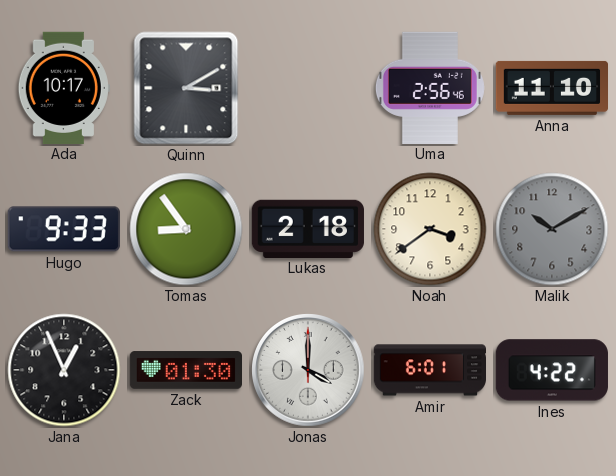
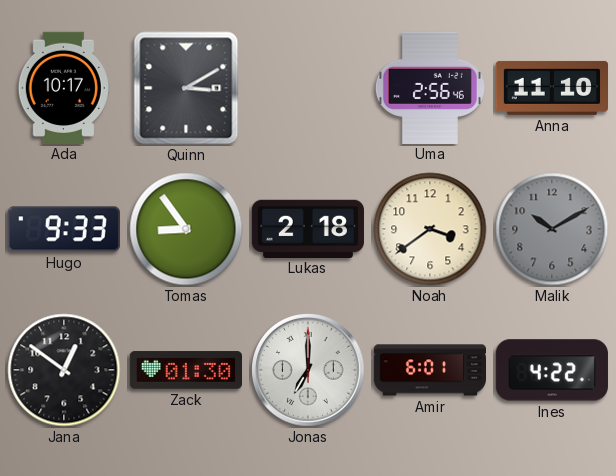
Jana: 12:56 -> 12:51
Jonas: 4:00 -> 7:00
